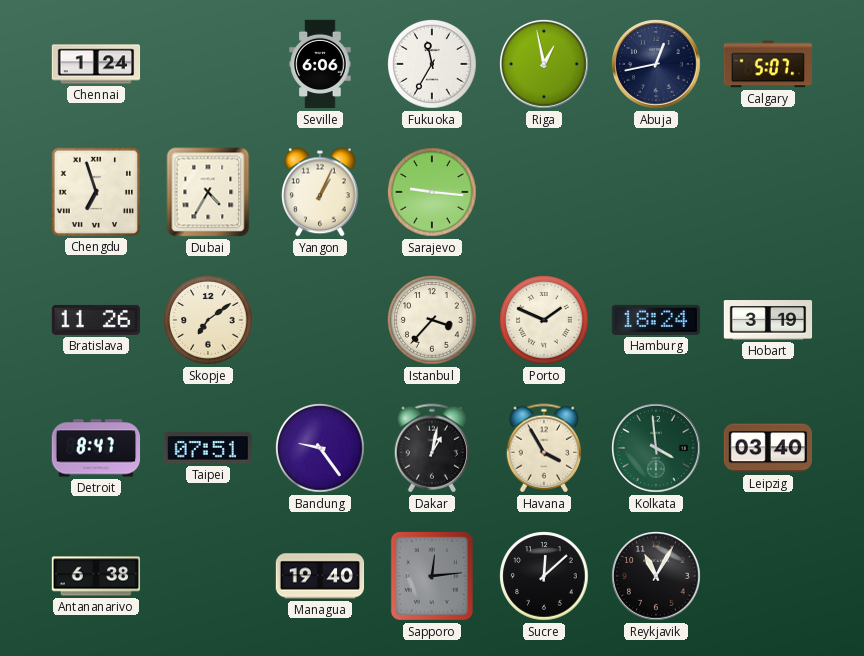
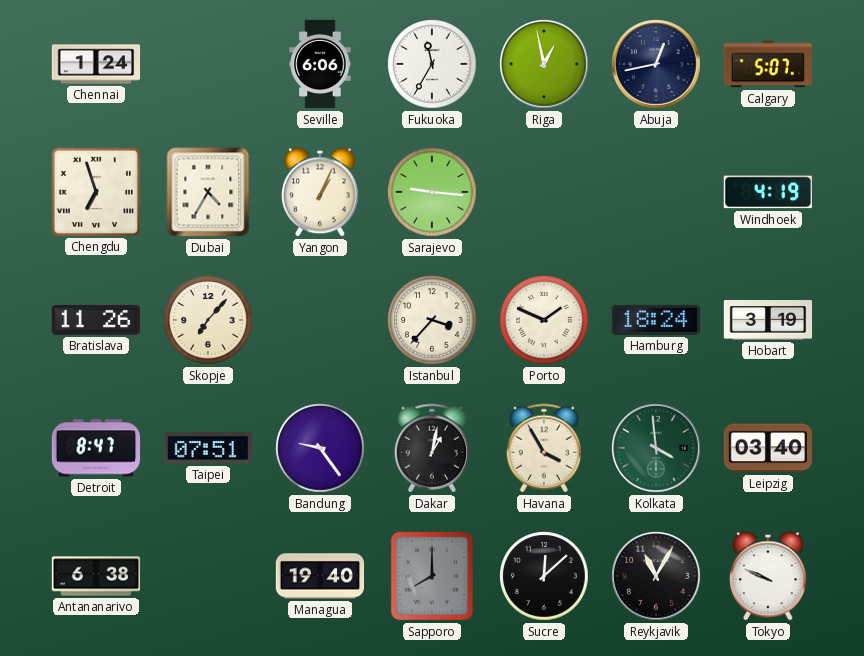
Windhoek: none -> 4:19
Skopje: 7:09 -> 7:07
Sapporo: 12:14 -> 8:00
Tokyo: none -> 9:49
